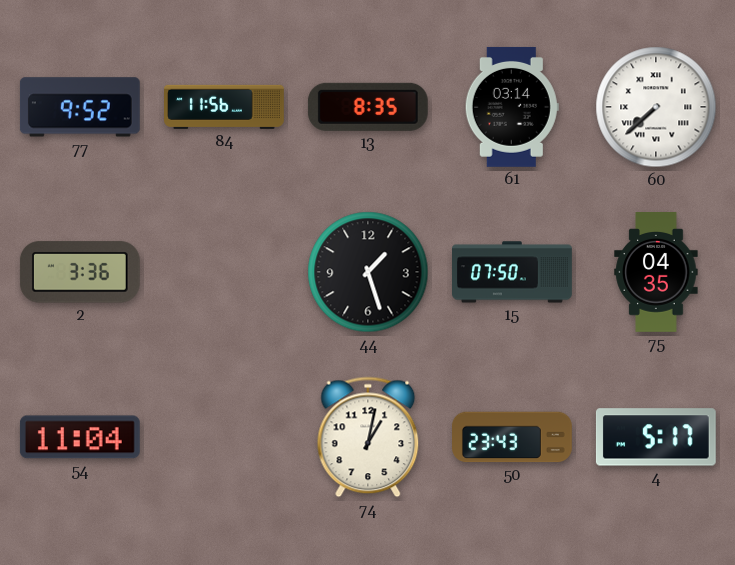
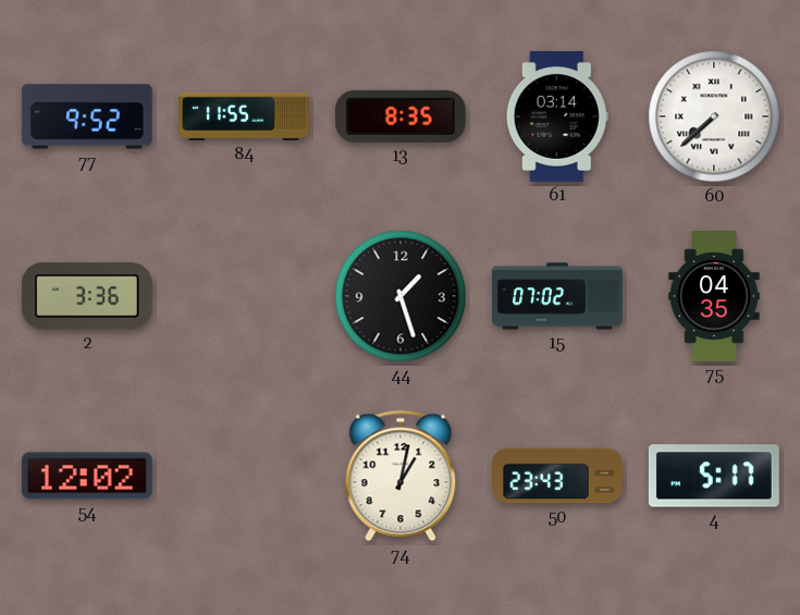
84: 11:56 -> 11:55
15: 07:50 -> 07:02
54: 11:04 -> 12:02
